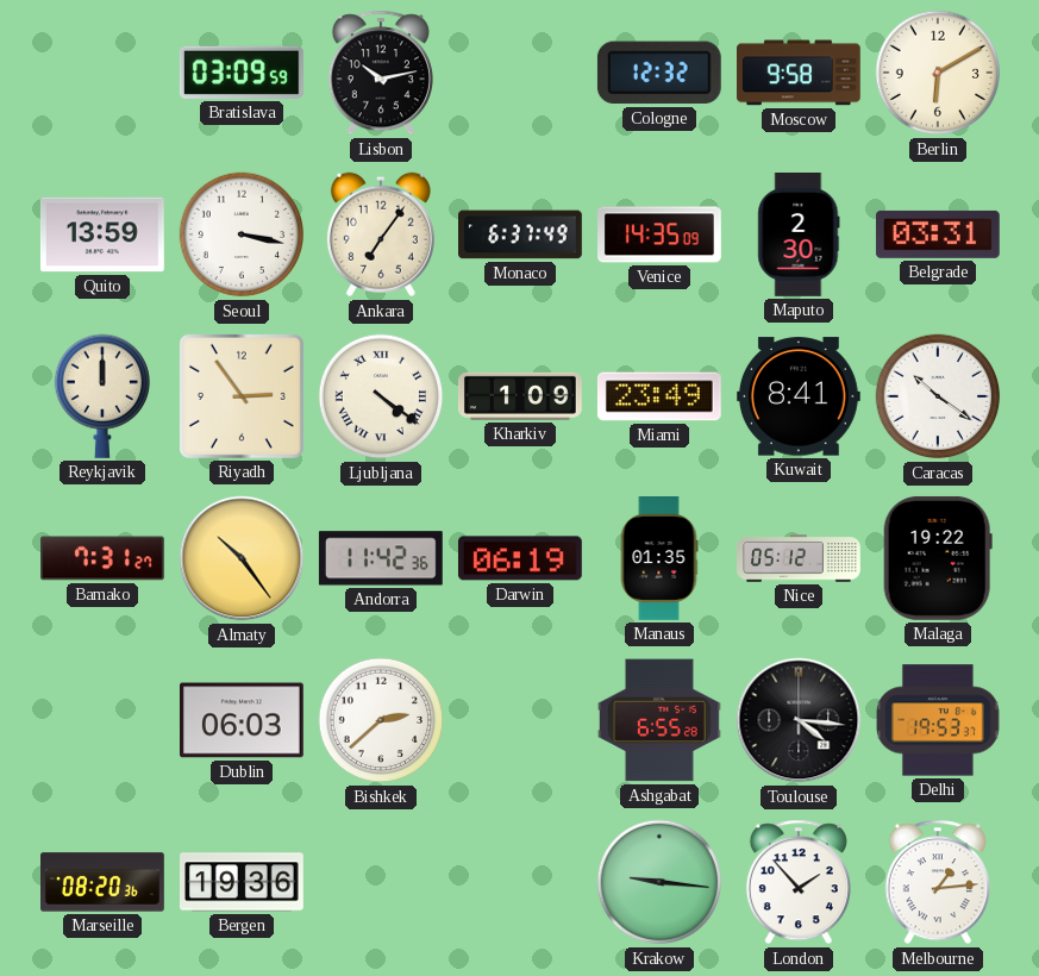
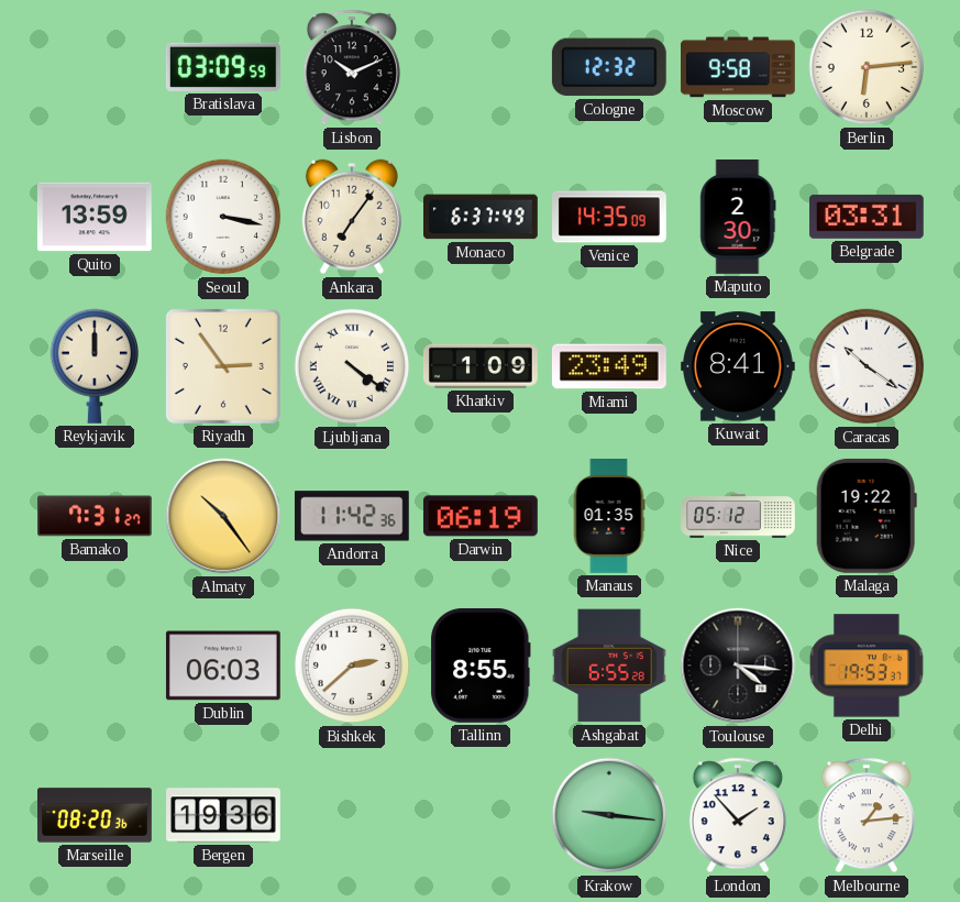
Lisbon: 10:13 -> 10:11
Berlin: 6:10 -> 6:14
Tallinn: none -> 8:55
